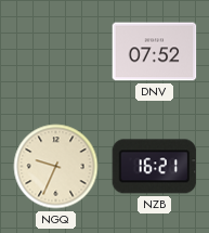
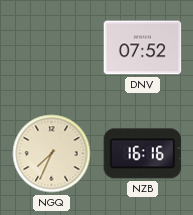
NGQ: 9:34 -> 7:34
NZB: 16:21 -> 16:16
